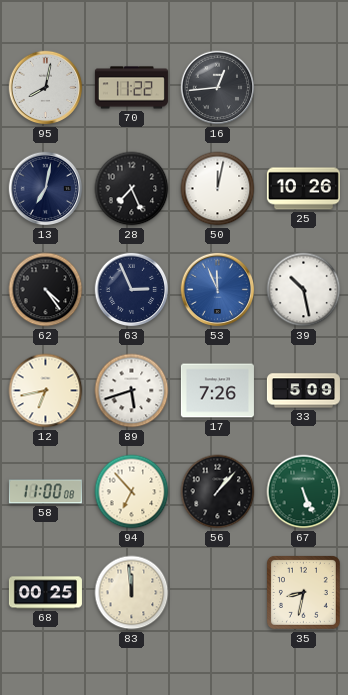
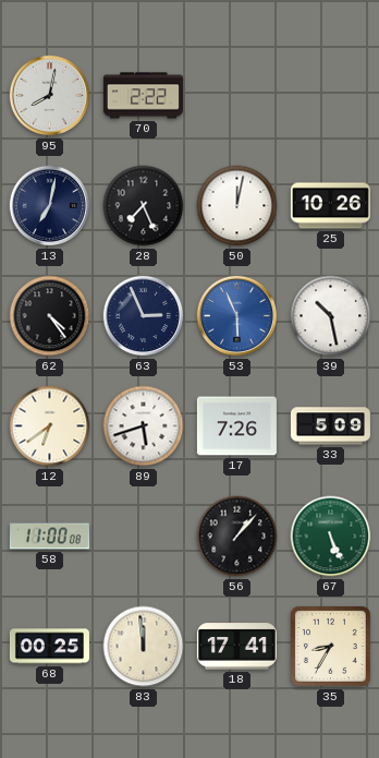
70: 11:22 -> 2:22
16: 12:44 -> none
53: 11:56 -> 5:56
12: 6:43 -> 6:39
94: 6:53 -> none
18: none -> 17:41
35: 8:32 -> 8:35
